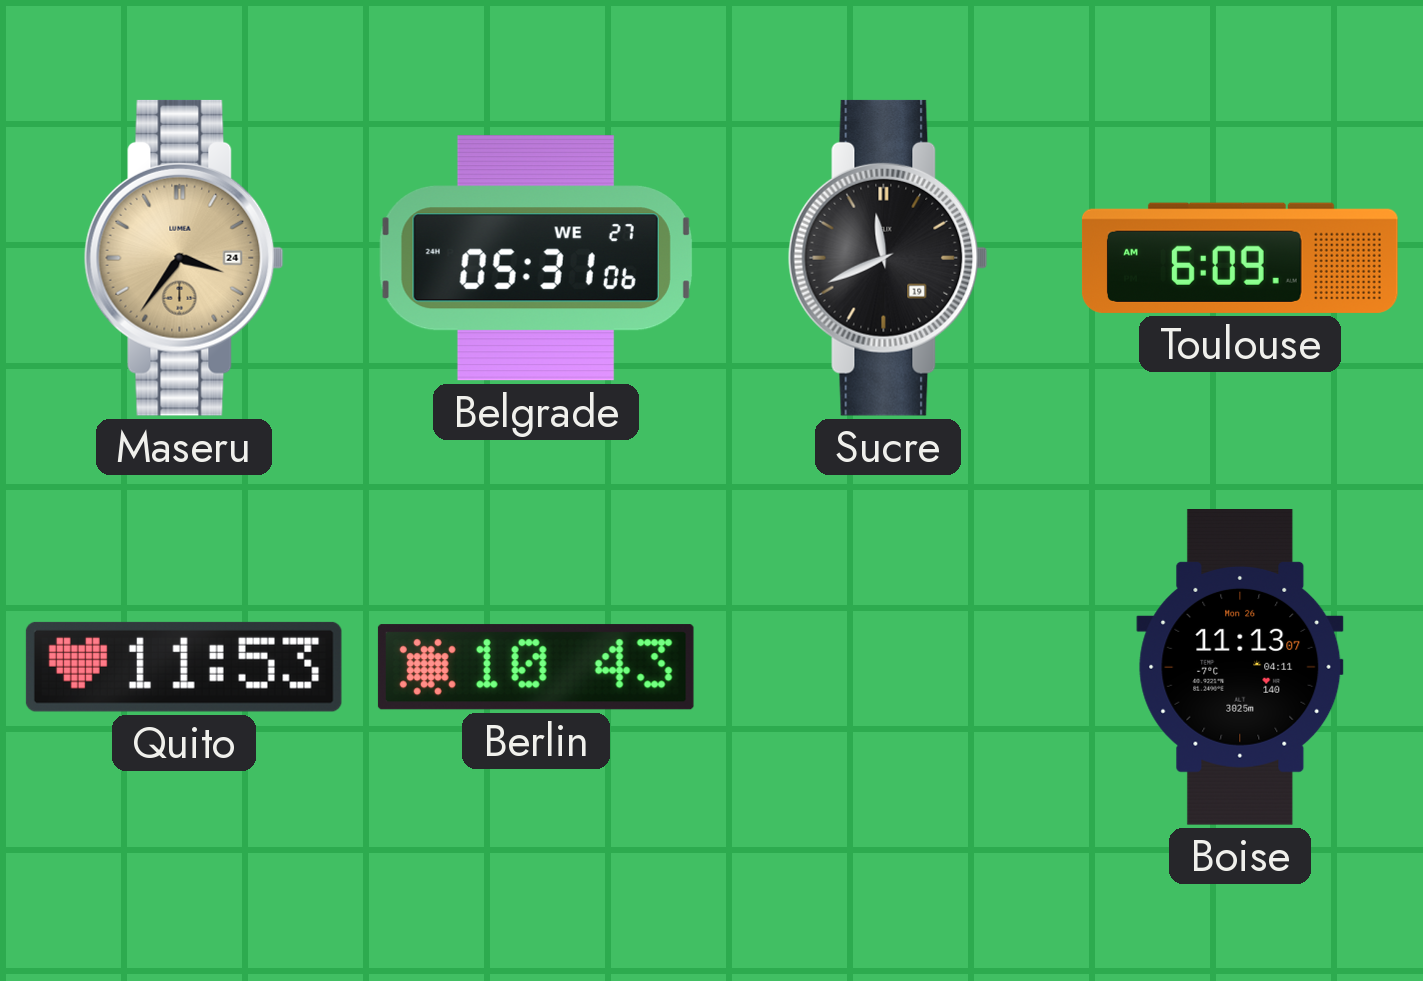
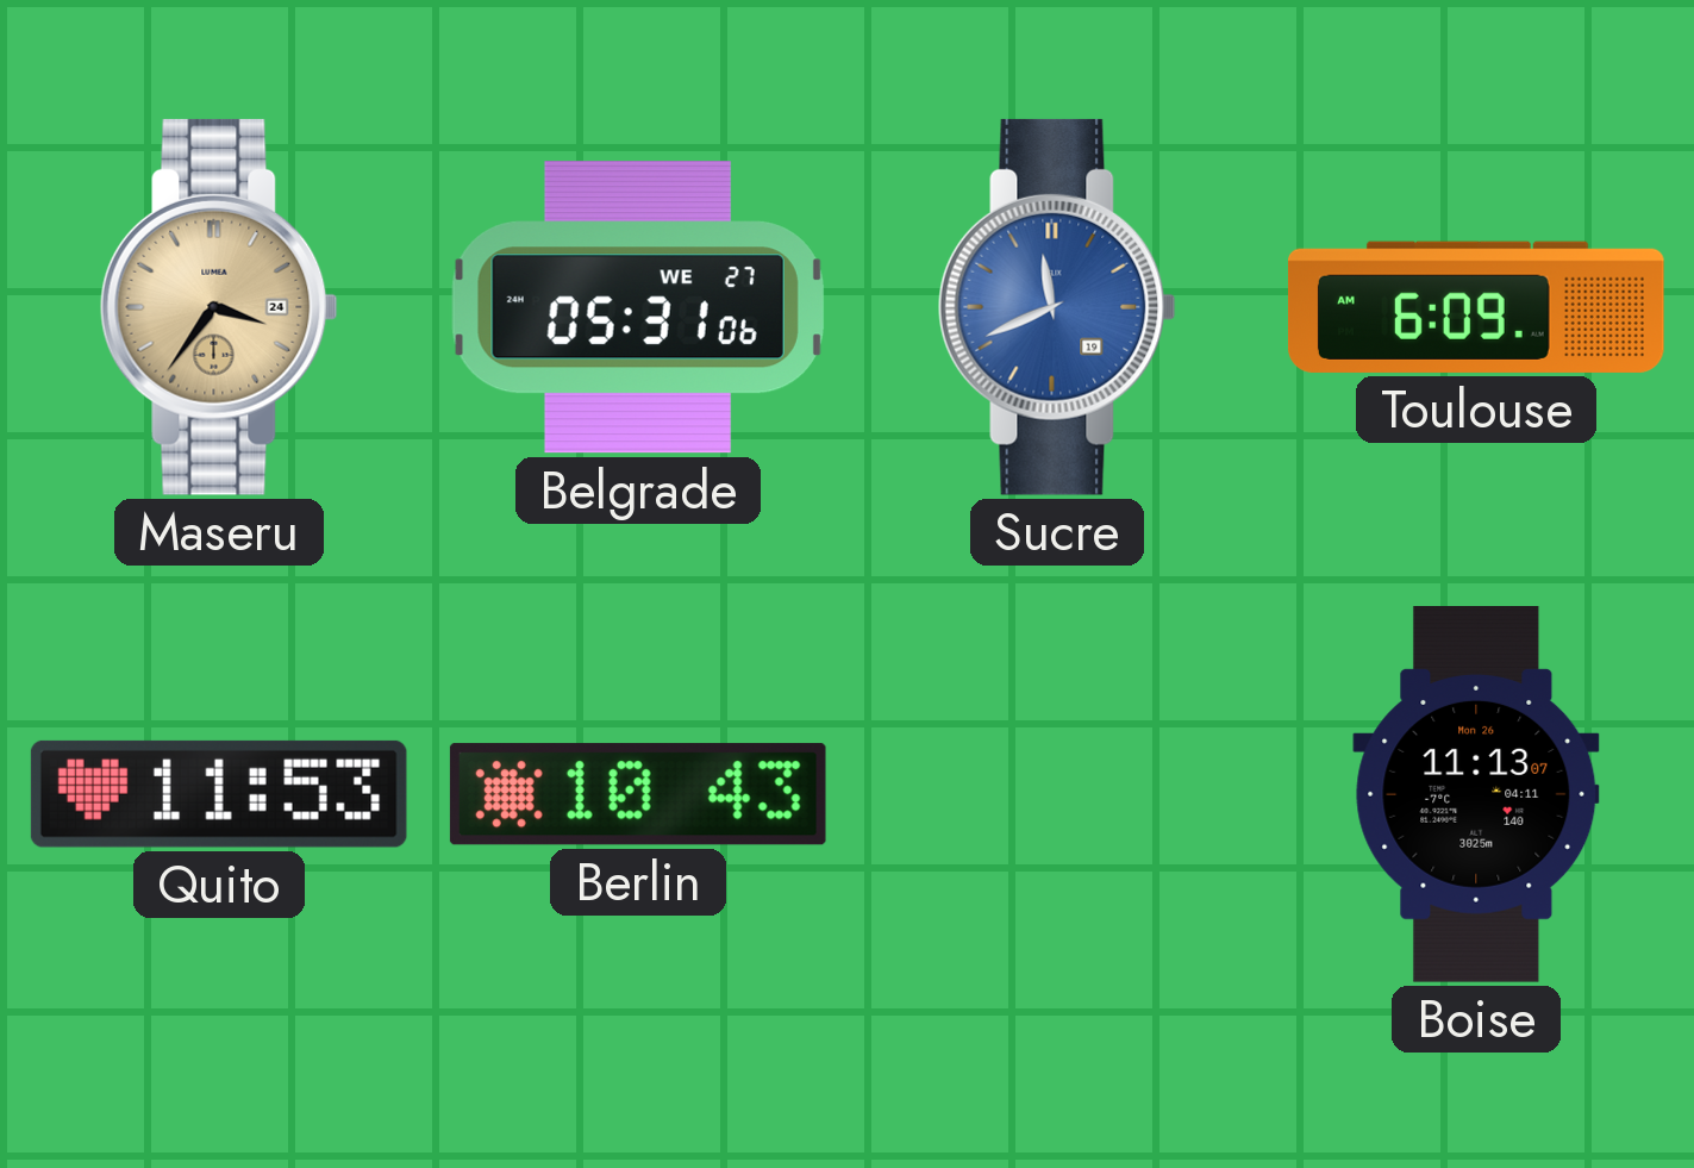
Sucre dial: black -> blue
